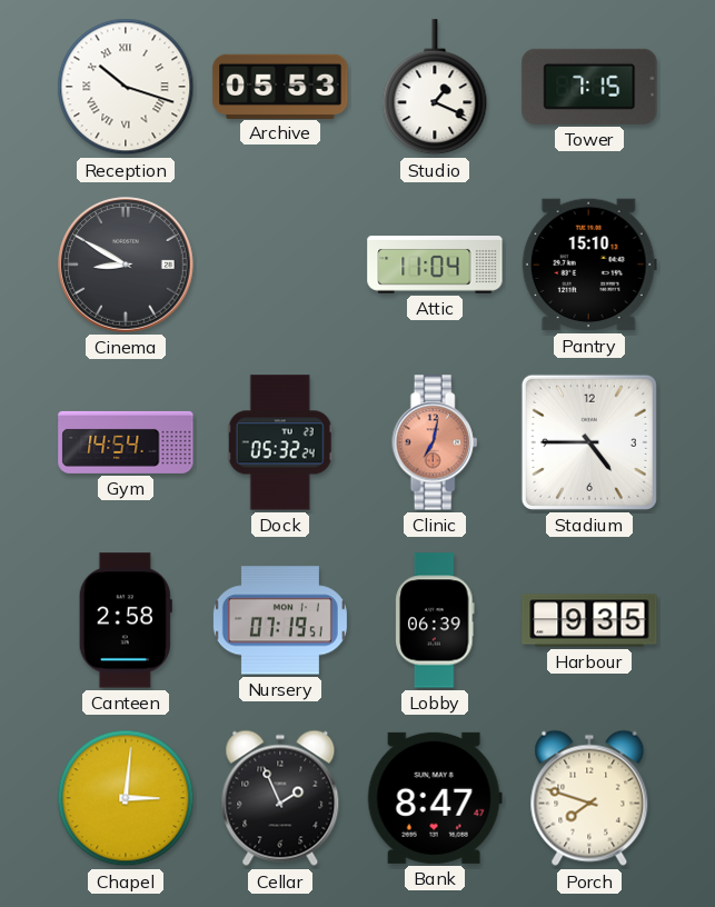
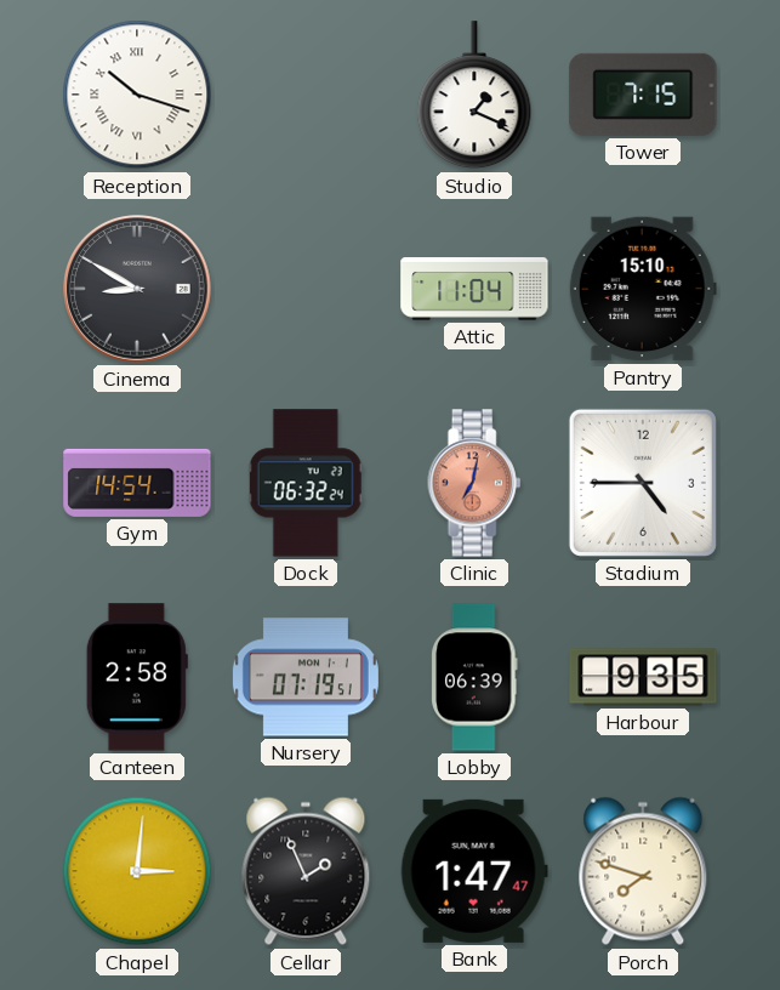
Archive: 05:53 -> none
Dock: 05:32 -> 06:32
Bank: 8:47 -> 1:47
